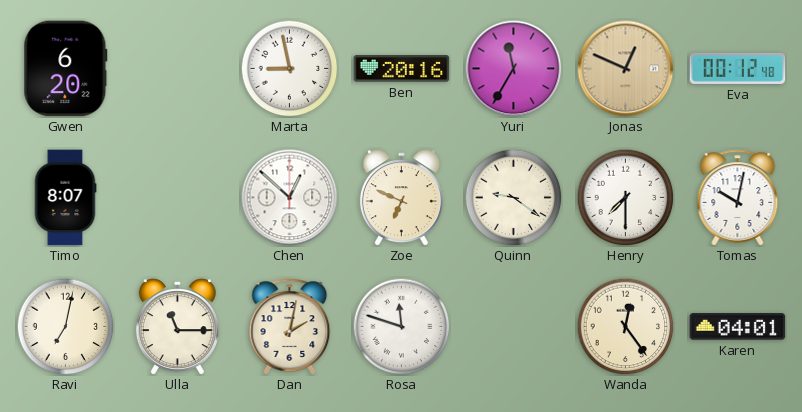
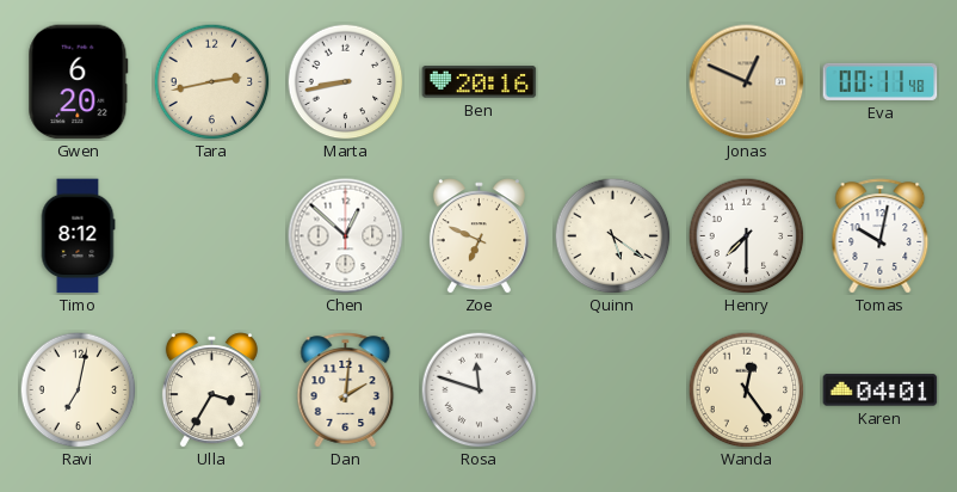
Tara: none -> 2:43
Marta: 8:58 -> 8:43
Yuri: 11:35 -> none
Eva: 00:12 -> 00:11
Timo: 8:07 -> 8:12
Quinn: 9:21 -> 5:21
Ulla: 11:15 -> 3:35
Dan: 2:02 -> 2:01
